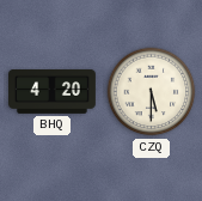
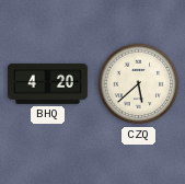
CZQ: 5:30 -> 5:38
